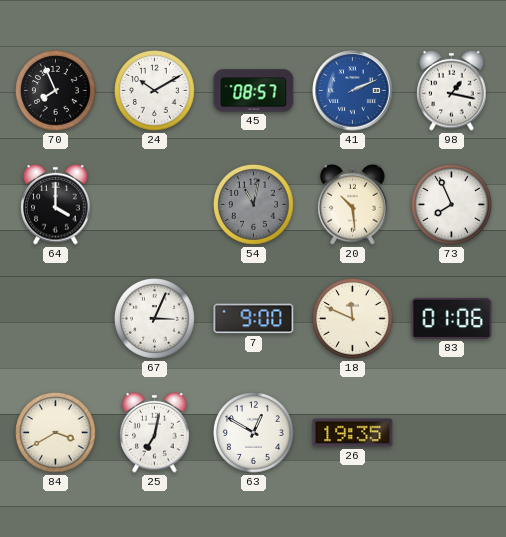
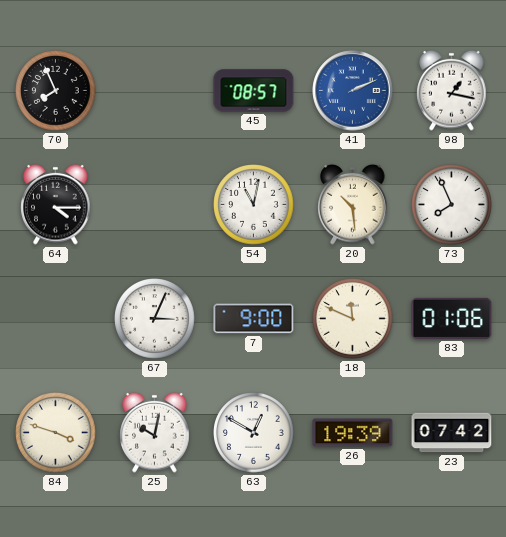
24: 10:10 -> none
64: 4:00 -> 4:15
54 dial: grey -> white
84: 3:40 -> 3:48
25: 7:02 -> 10:02
26: 19:35 -> 19:39
23: none -> 07:42
